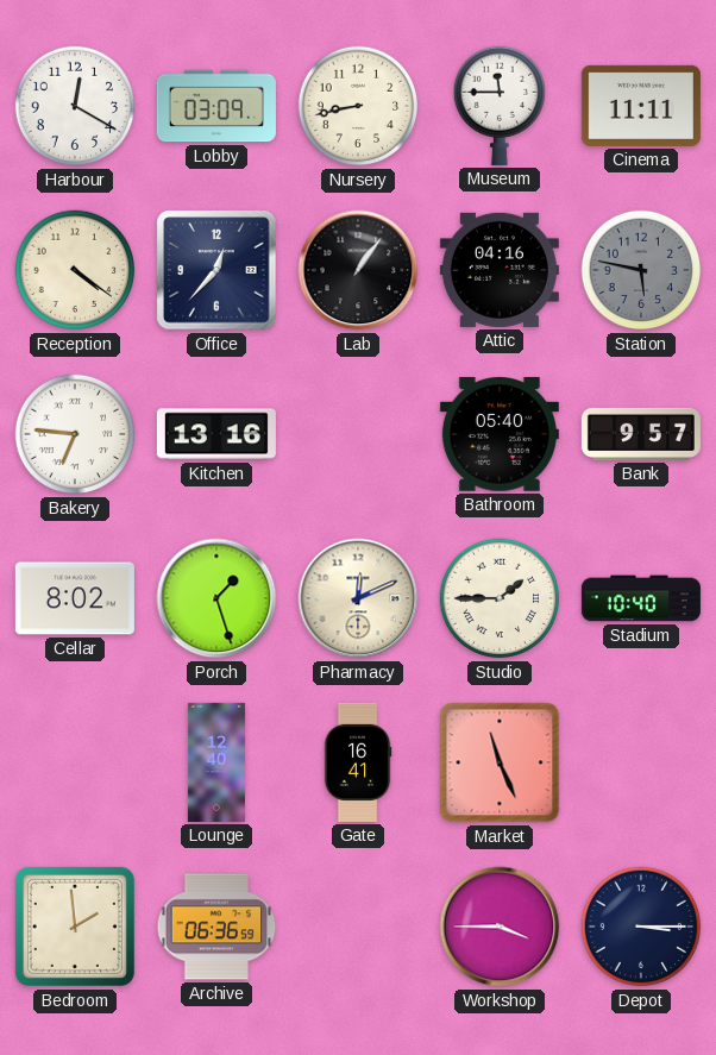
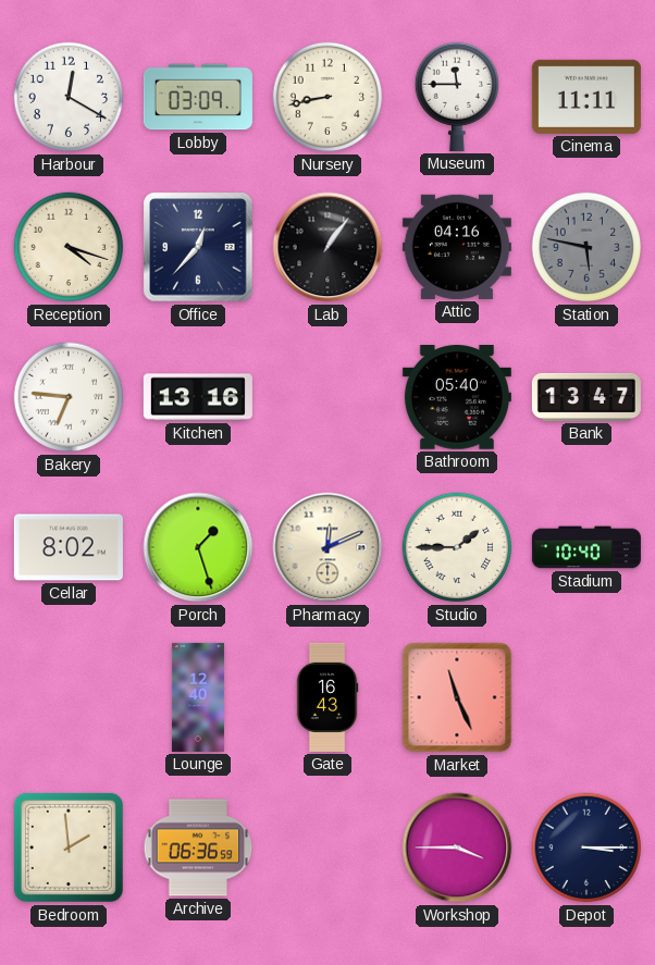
Reception: 4:21 -> 4:18
Bank: 9:57 -> 13:47
Gate: 16:41 -> 16:43
